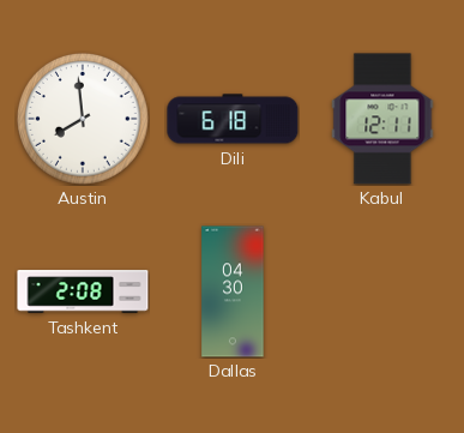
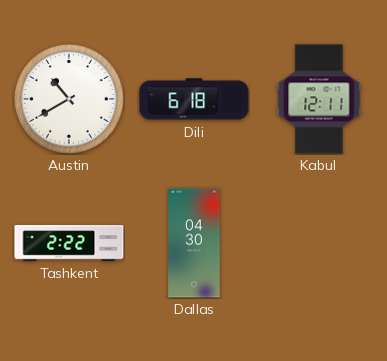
Austin: 7:59 -> 10:40
Tashkent: 2:08 -> 2:22
